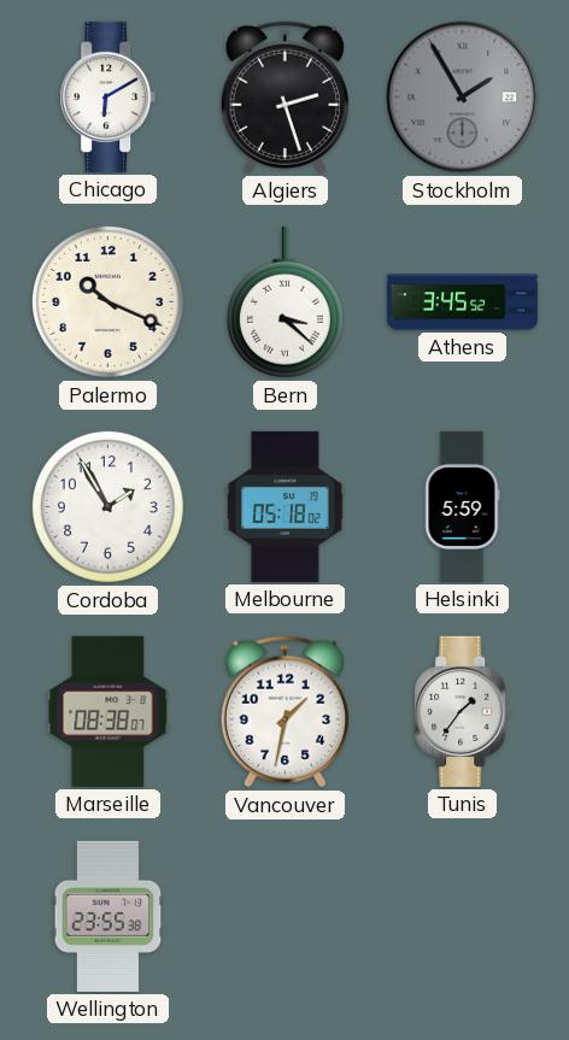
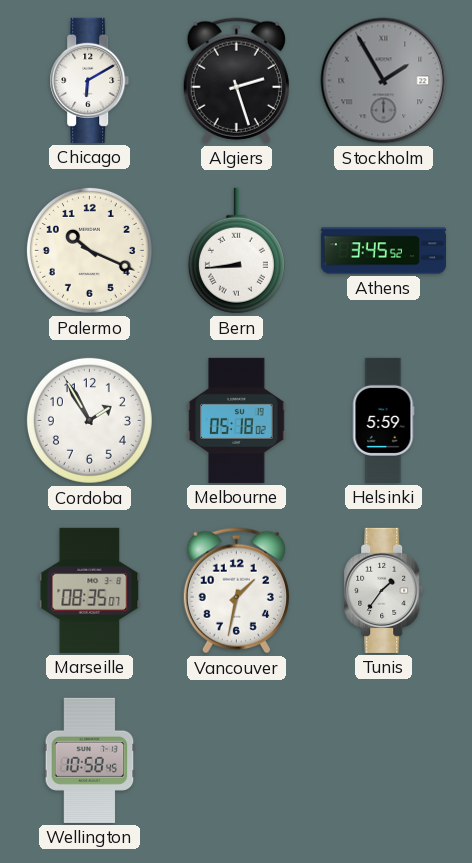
Bern: 3:22 -> 8:44
Marseille: 08:38 -> 08:35
Wellington: 23:55 -> 10:58
